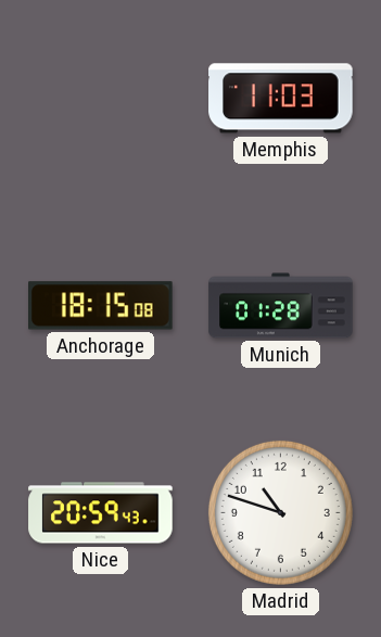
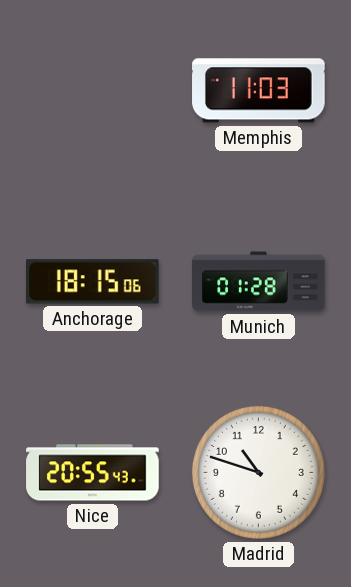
Anchorage: 18:15:08 -> 18:15:06
Nice: 20:59 -> 20:55
